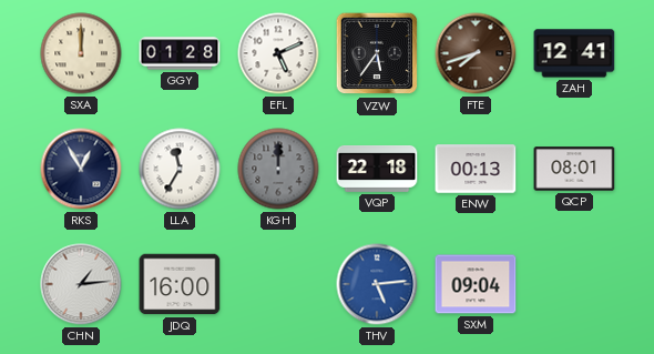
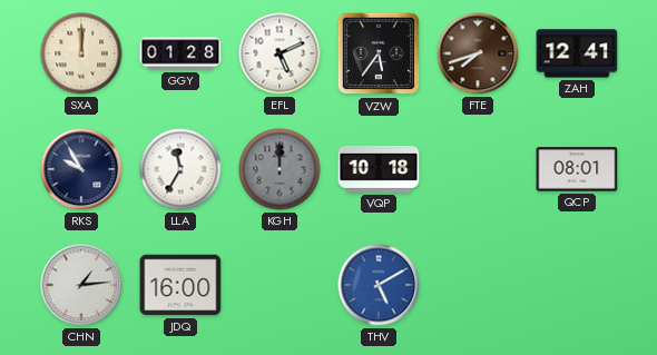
RKS: 12:55 -> 9:55
VQP: 22:18 -> 10:18
ENW: 00:13 -> none
THV: 5:14 -> 5:10
SXM: 09:04 -> none
